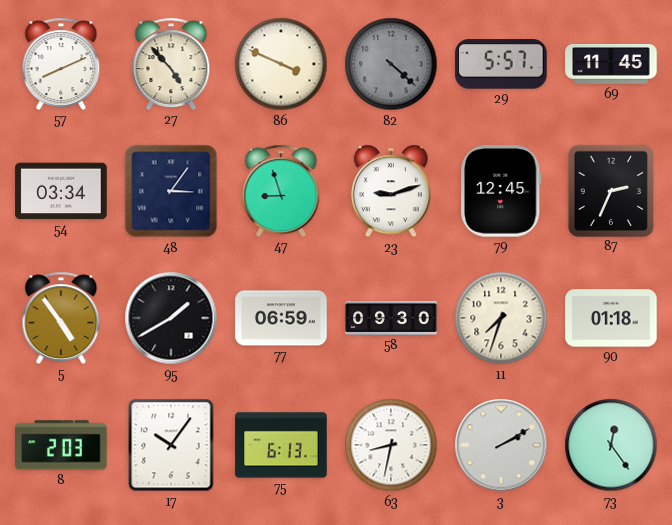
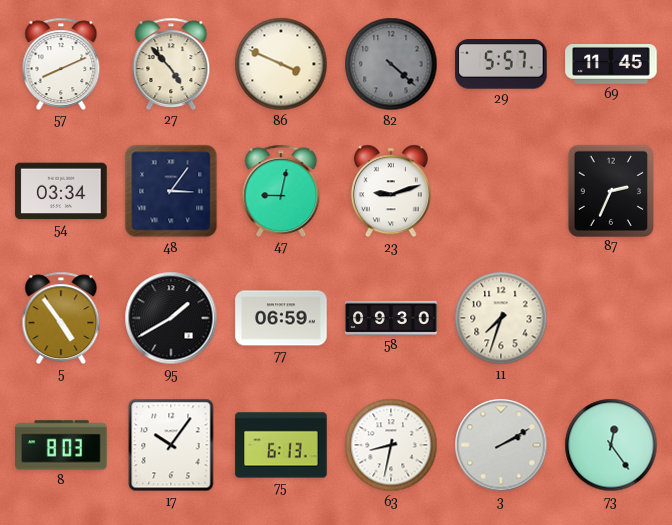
47: 8:57 -> 9:02
79: 12:45 -> none
90: 01:18 -> none
8: 2:03 -> 8:03
